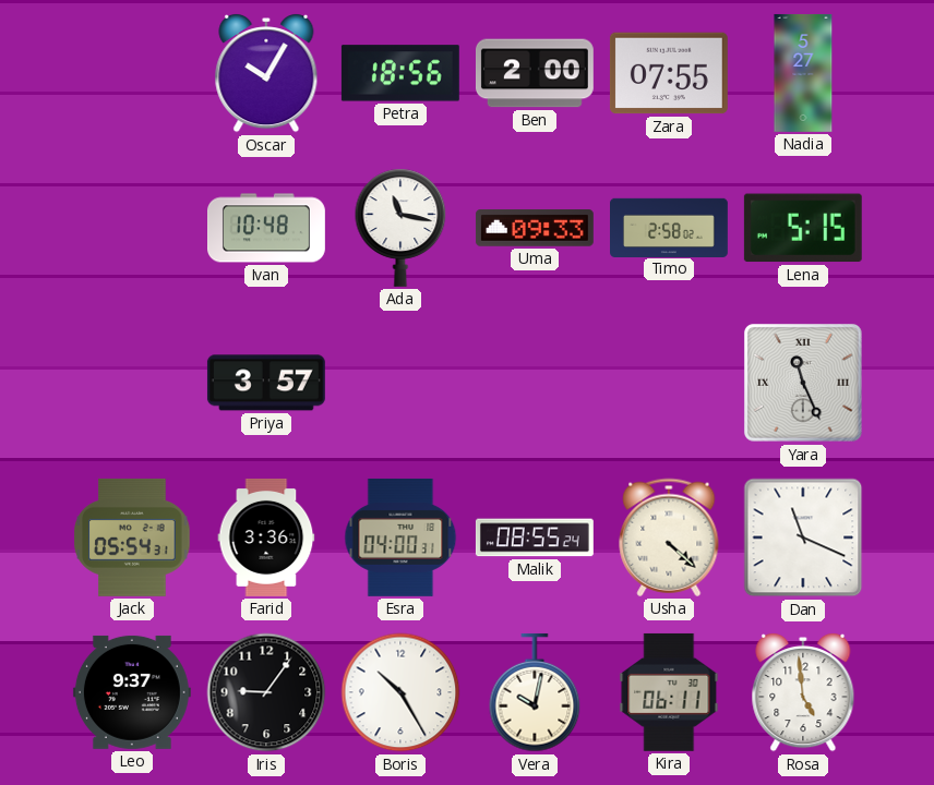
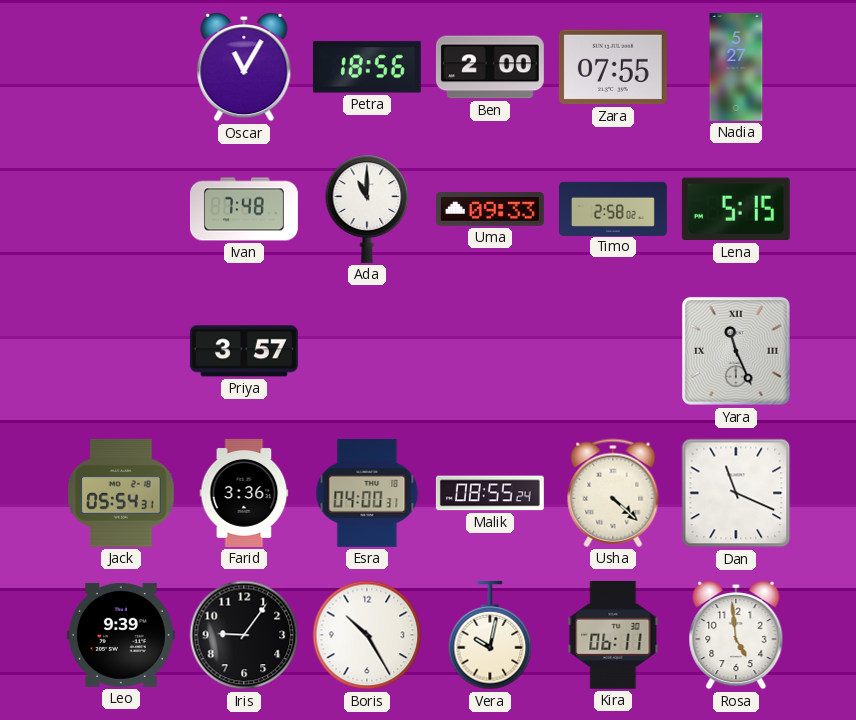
Oscar: 10:05 -> 11:05
Ivan: 10:48 -> 7:48
Ada: 11:17 -> 11:00
Leo: 9:37 -> 9:39
